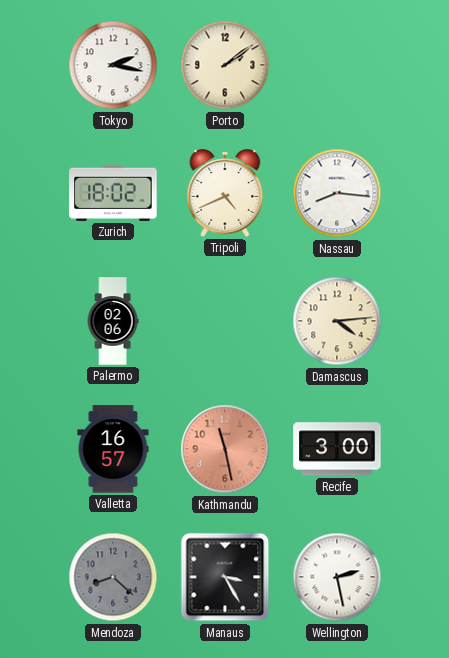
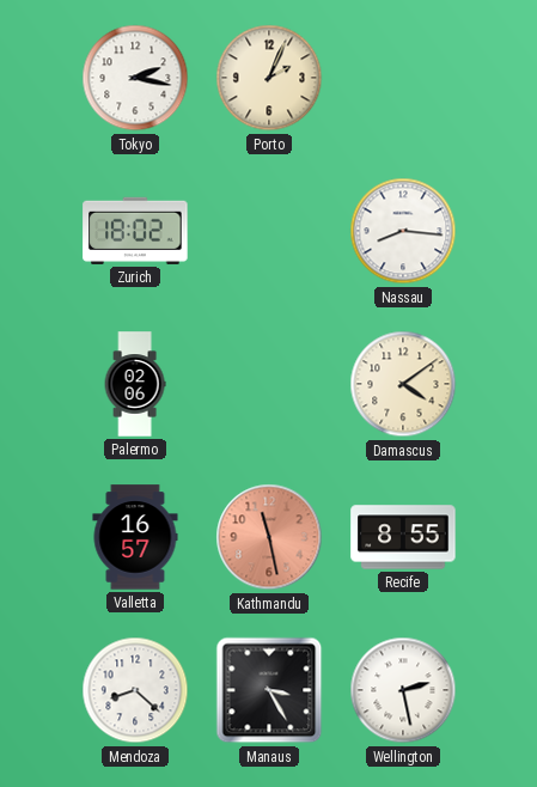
Porto: 2:09 -> 2:04
Tripoli: 4:41 -> none
Damascus: 4:14 -> 4:09
Recife: 3:00 -> 8:55
Mendoza dial: grey -> white
